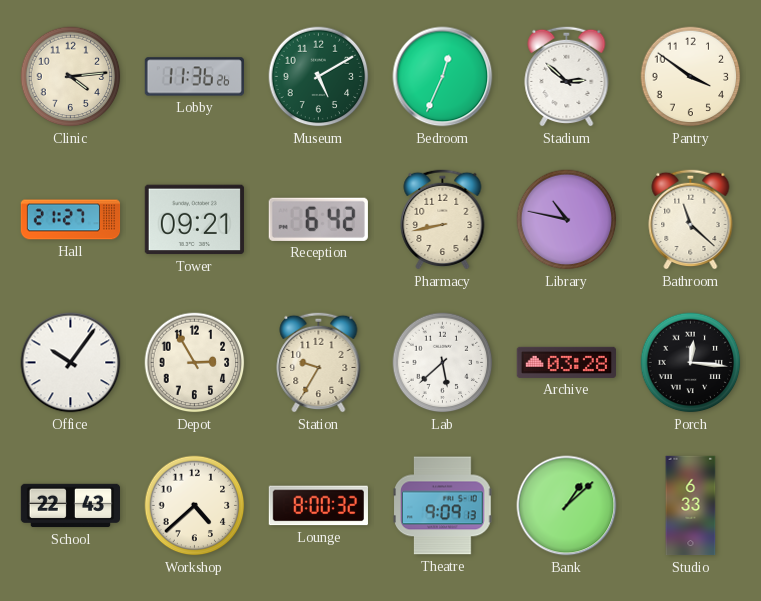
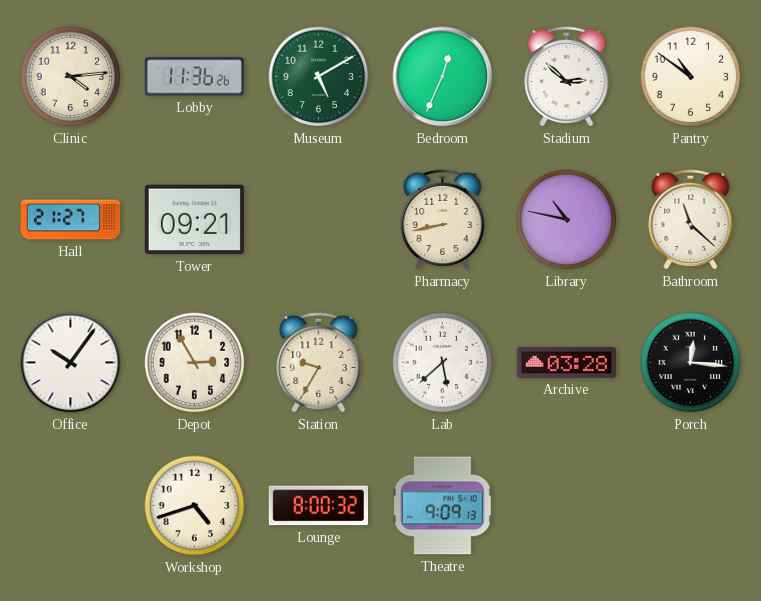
Pantry: 3:51 -> 10:51
Reception: 6:42 -> none
School: 22:43 -> none
Workshop: 4:38 -> 4:42
Bank: 1:08 -> none
Studio: 6:33 -> none
